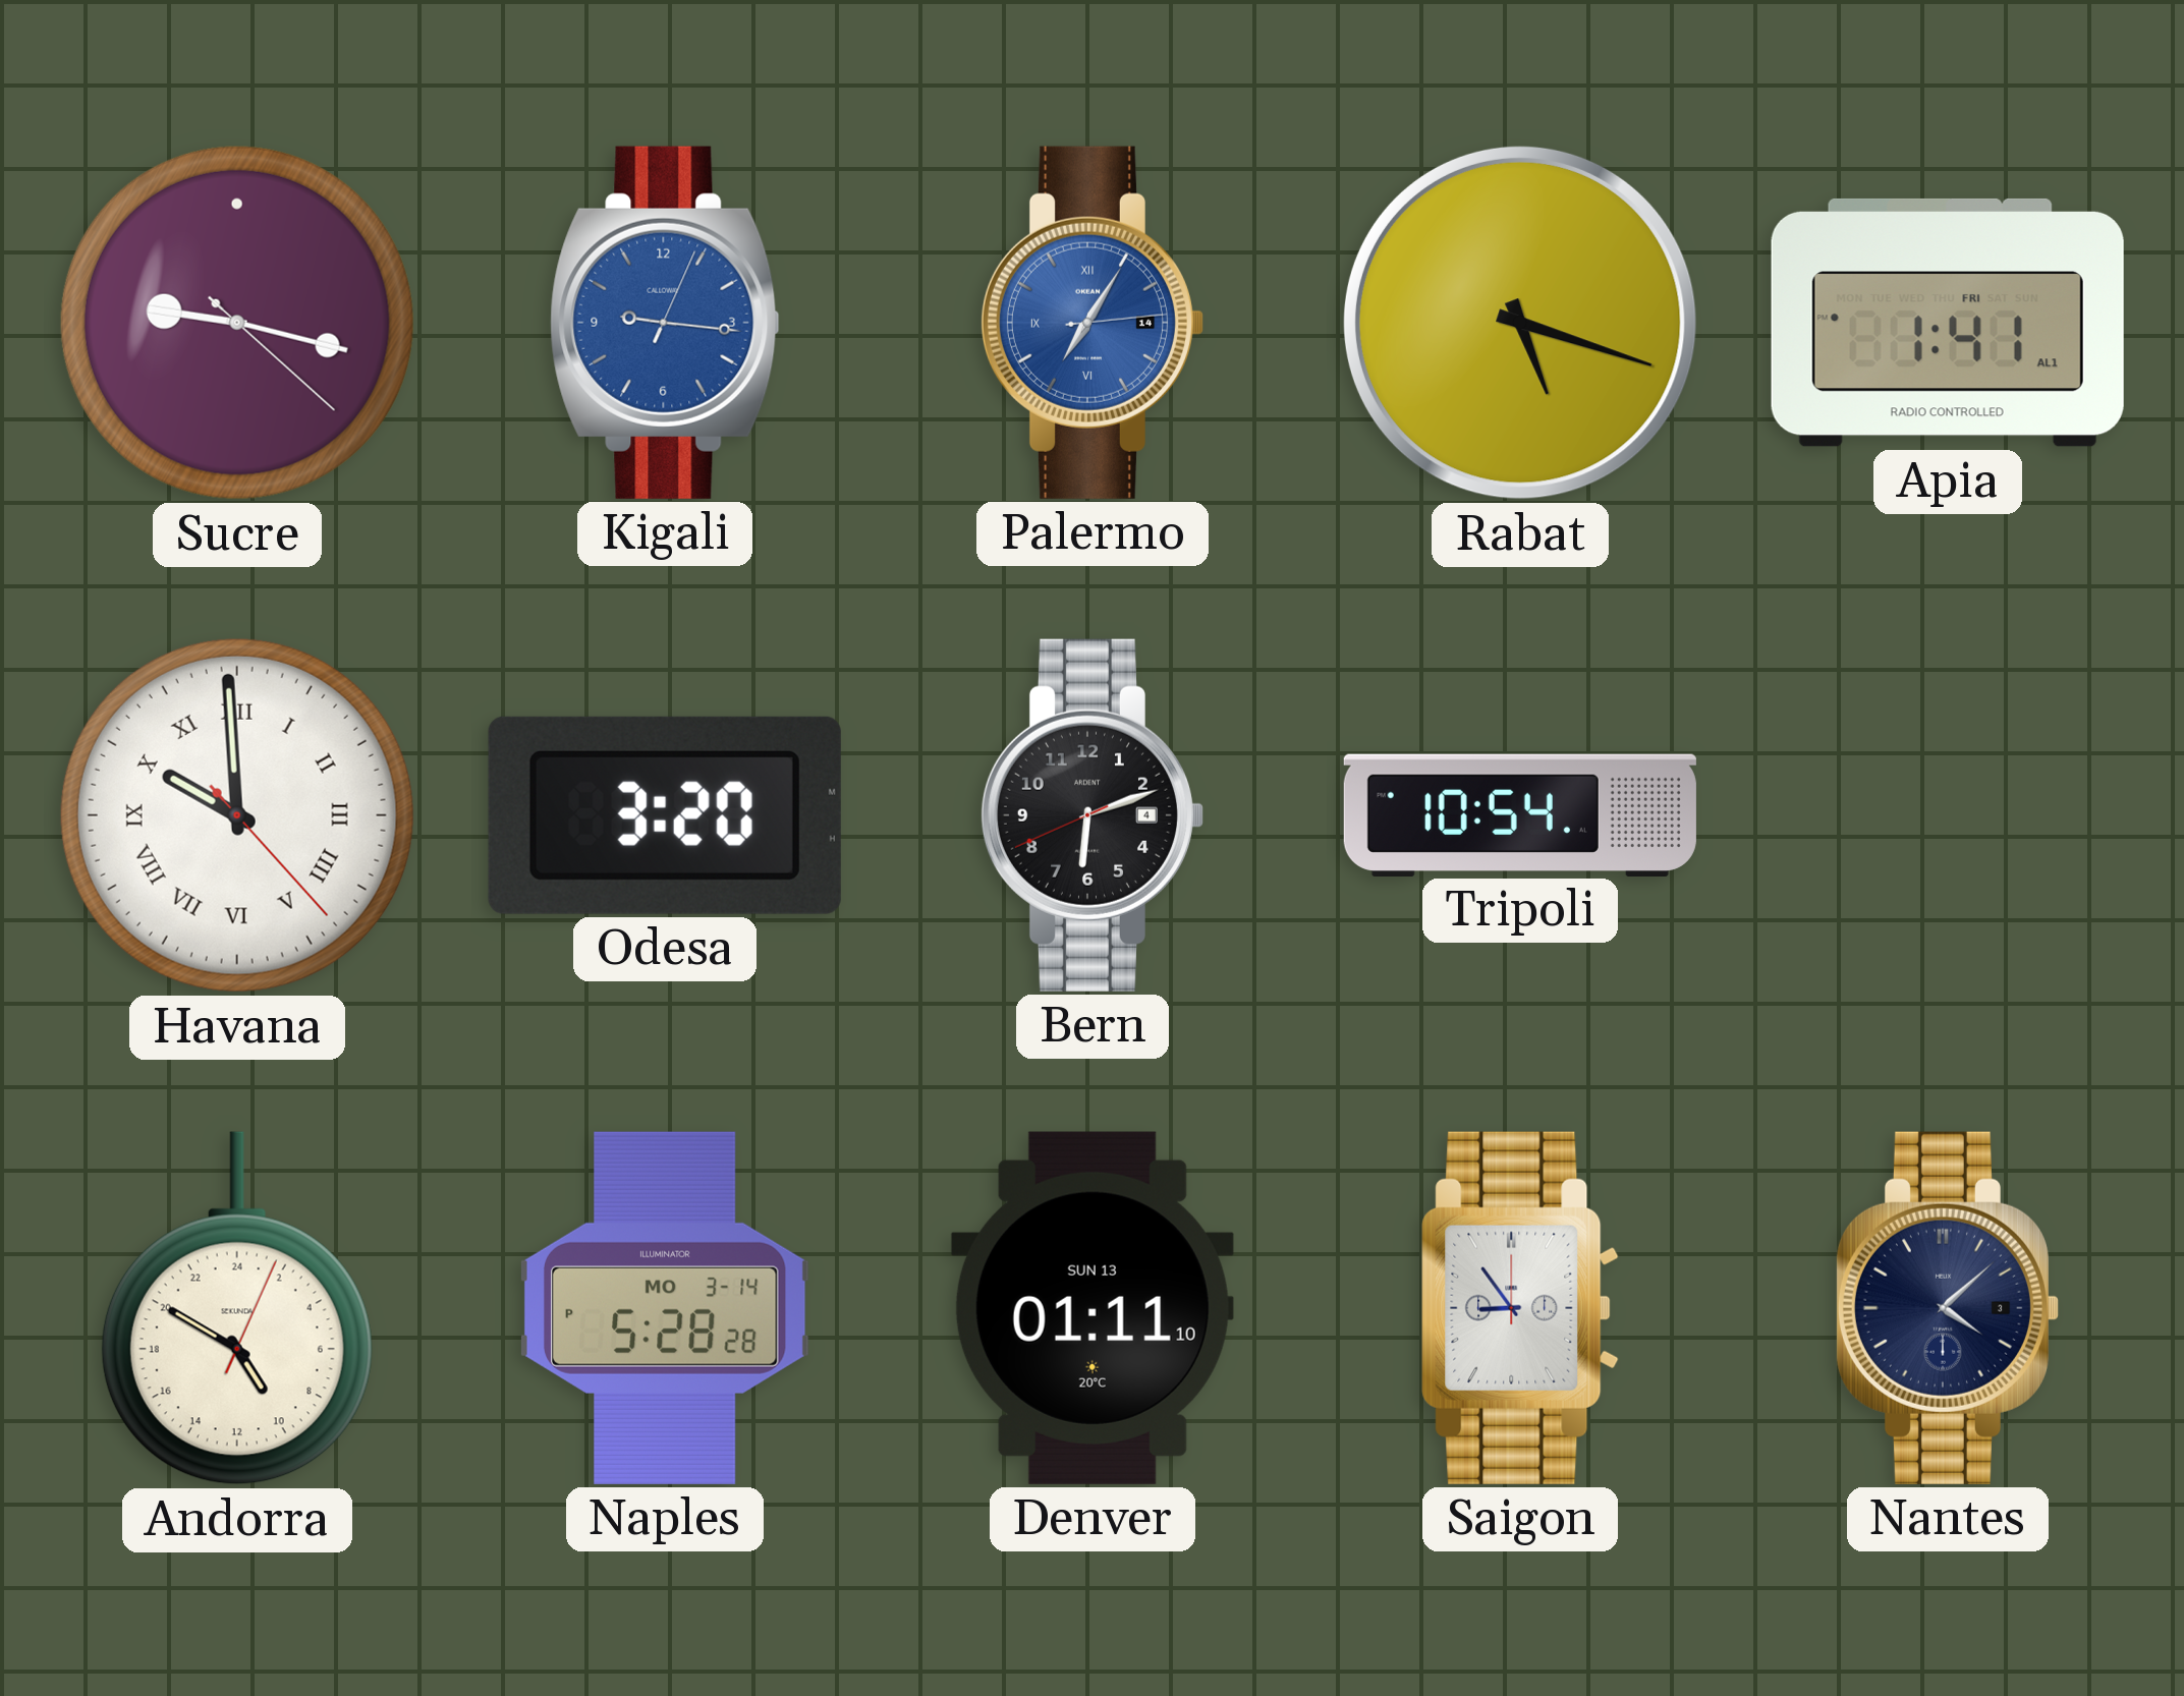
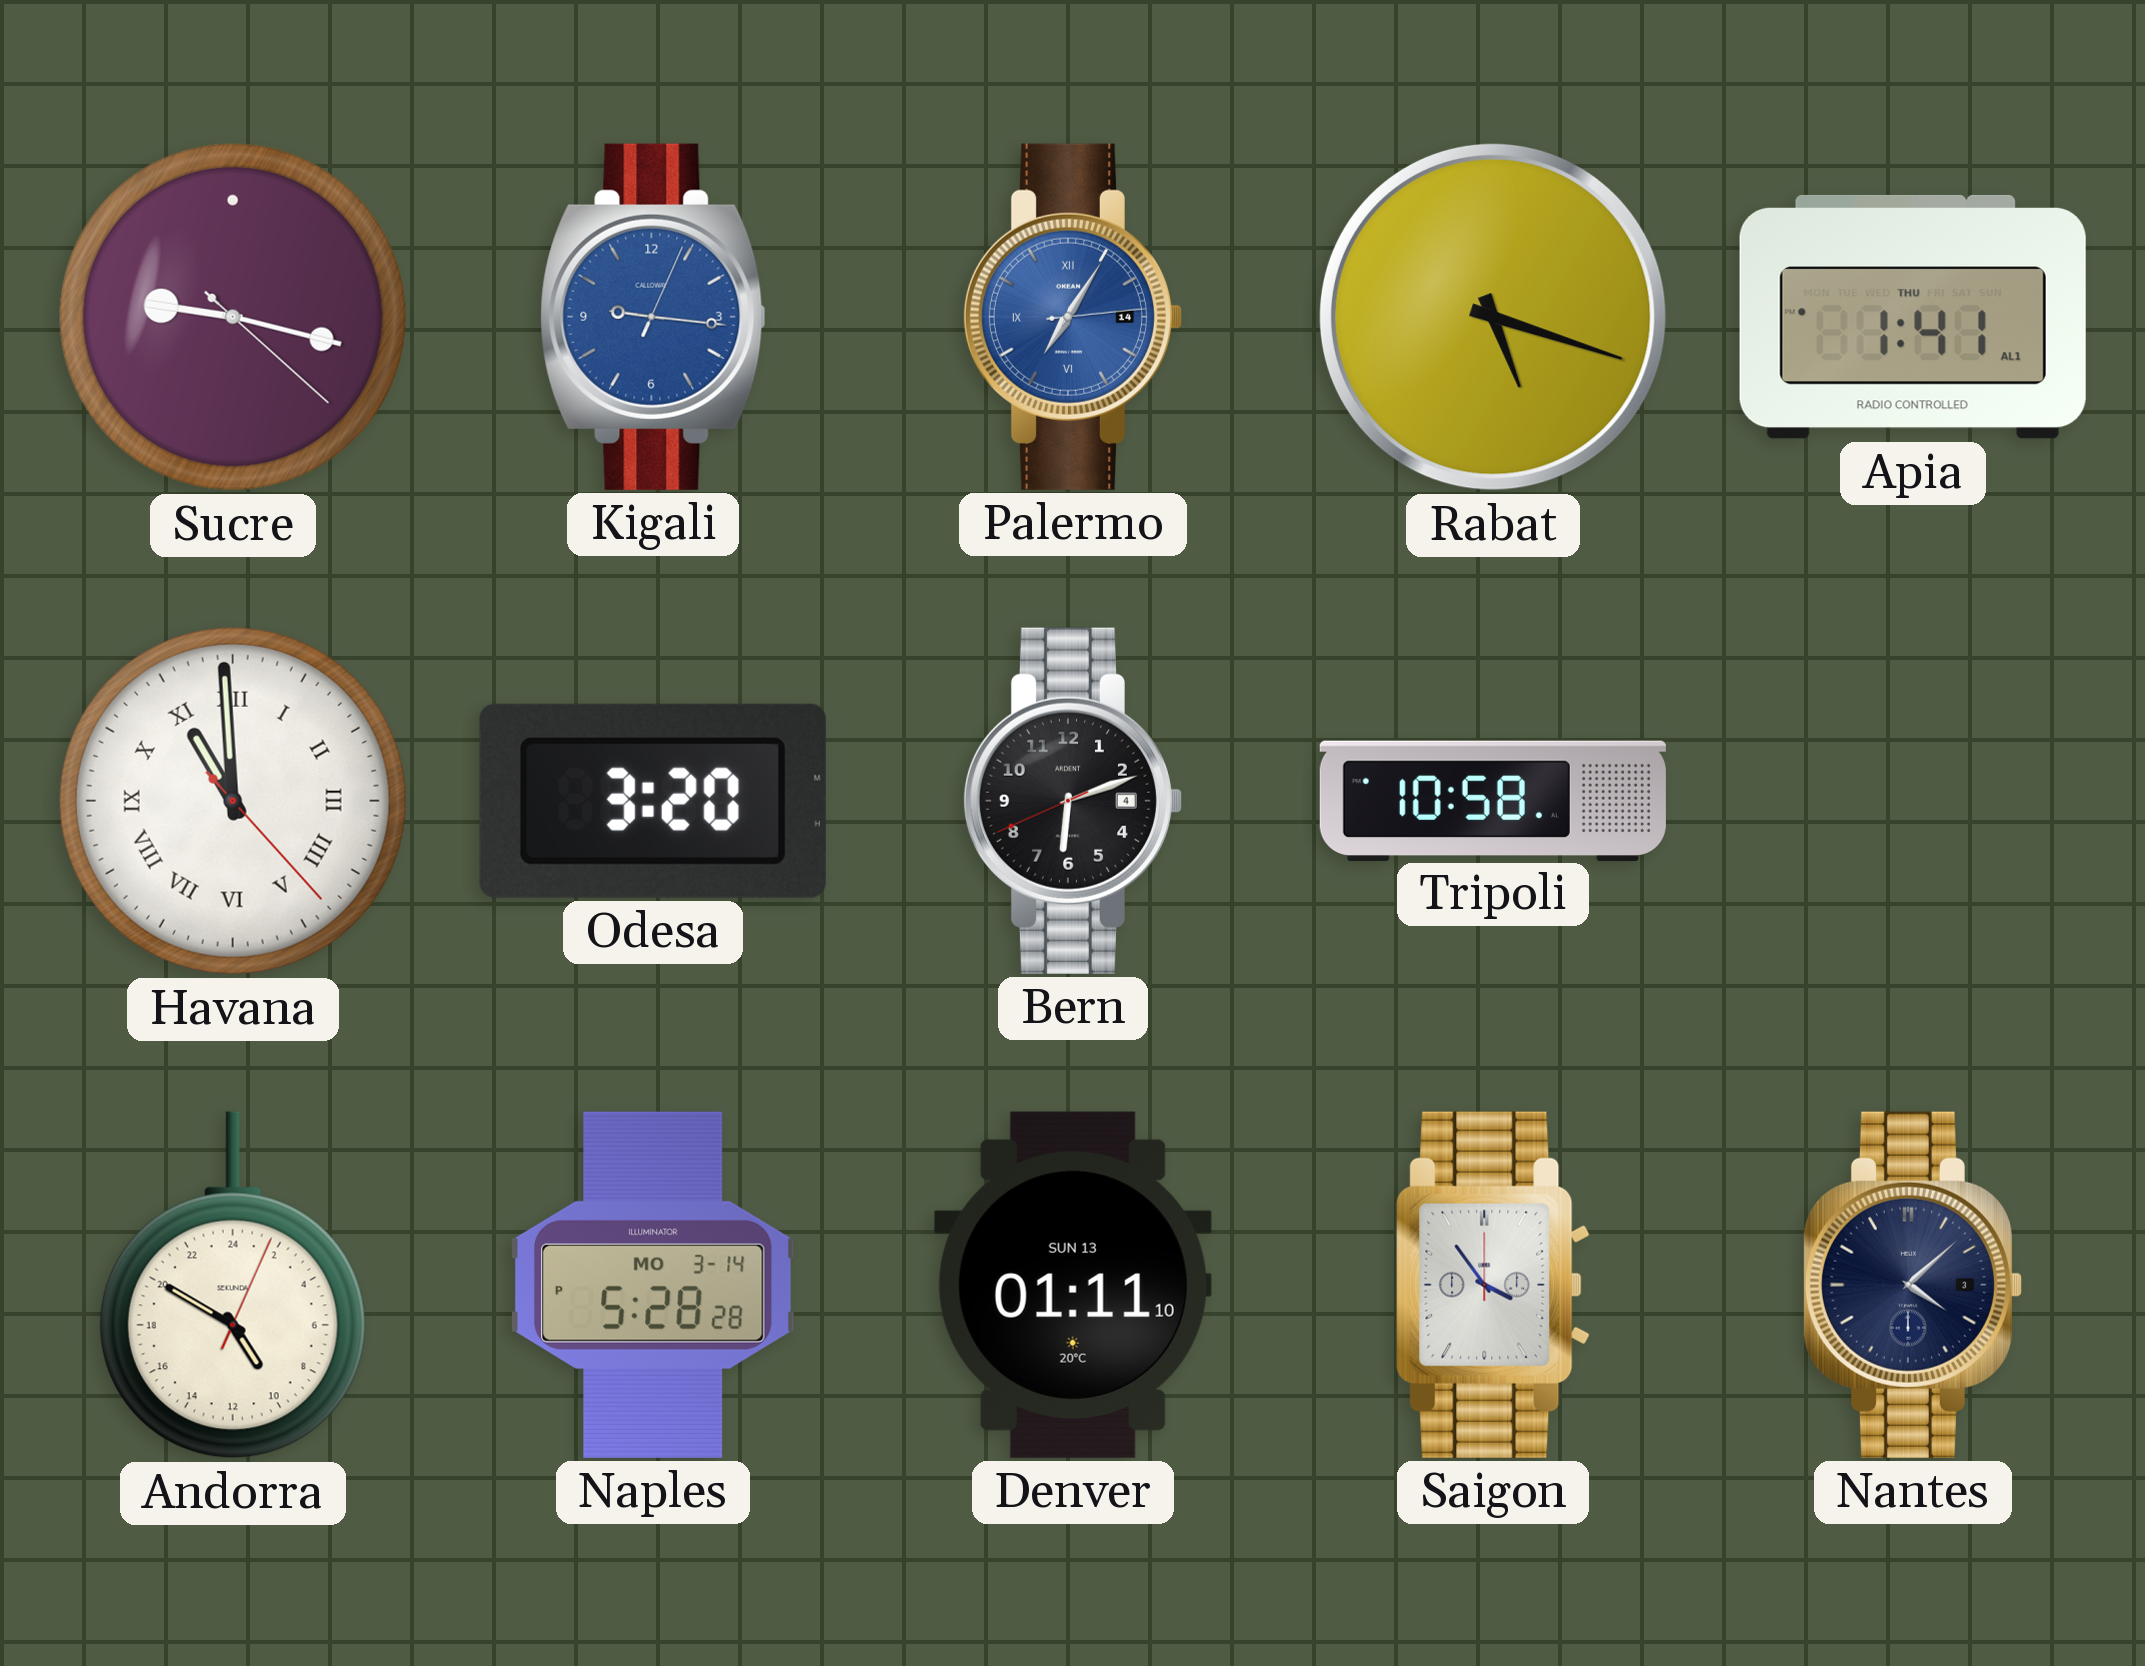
Apia date: FRI -> THU
Havana: 9:59 -> 10:59
Tripoli: 10:54 -> 10:58
Saigon: 8:54 -> 3:54
